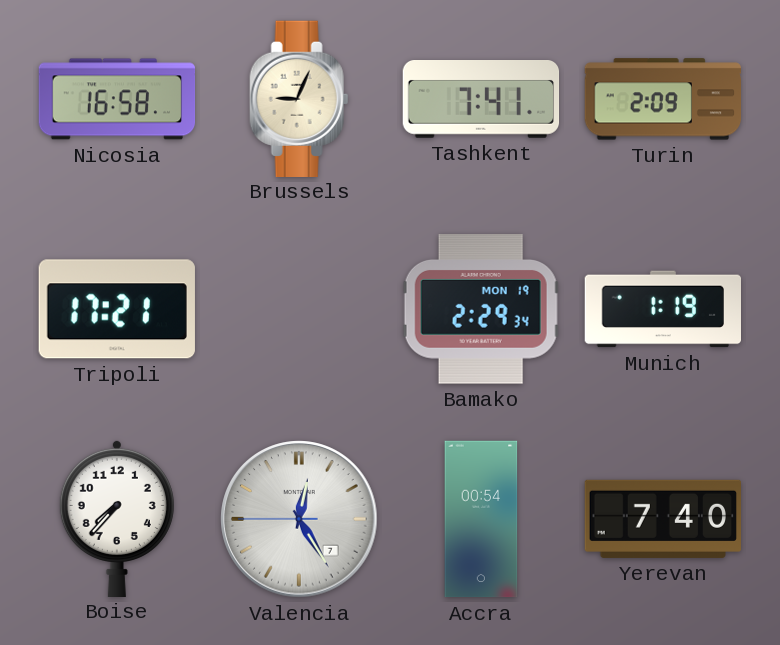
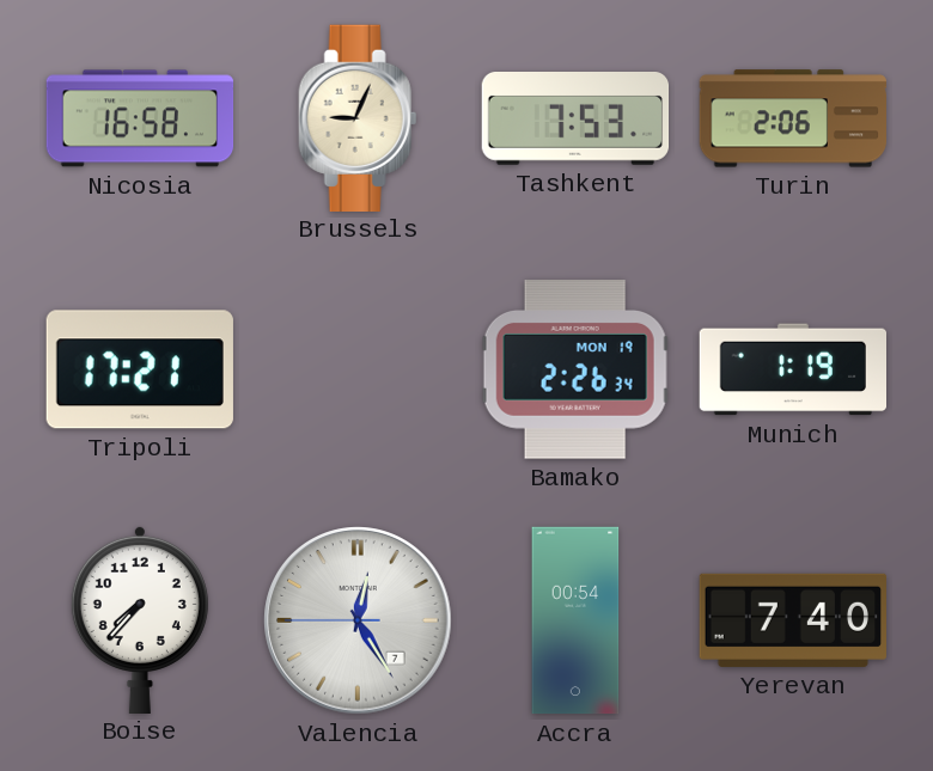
Tashkent: 7:41 -> 7:53
Turin: 2:09 -> 2:06
Bamako: 2:29 -> 2:26
